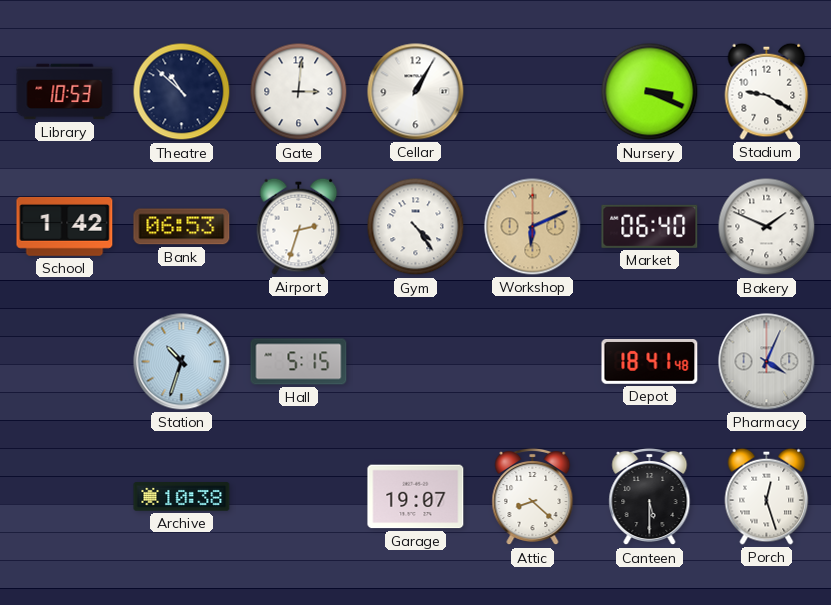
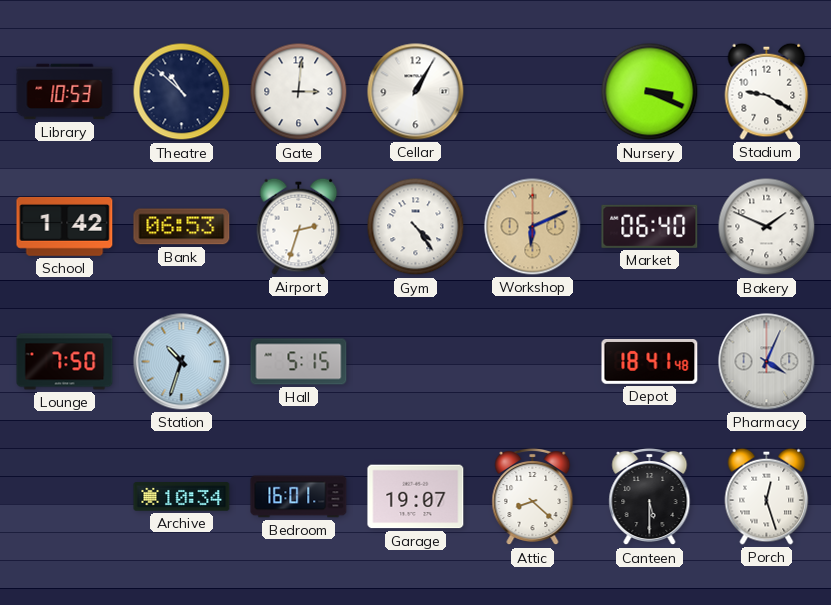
Lounge: none -> 7:50
Archive: 10:38 -> 10:34
Bedroom: none -> 16:01
